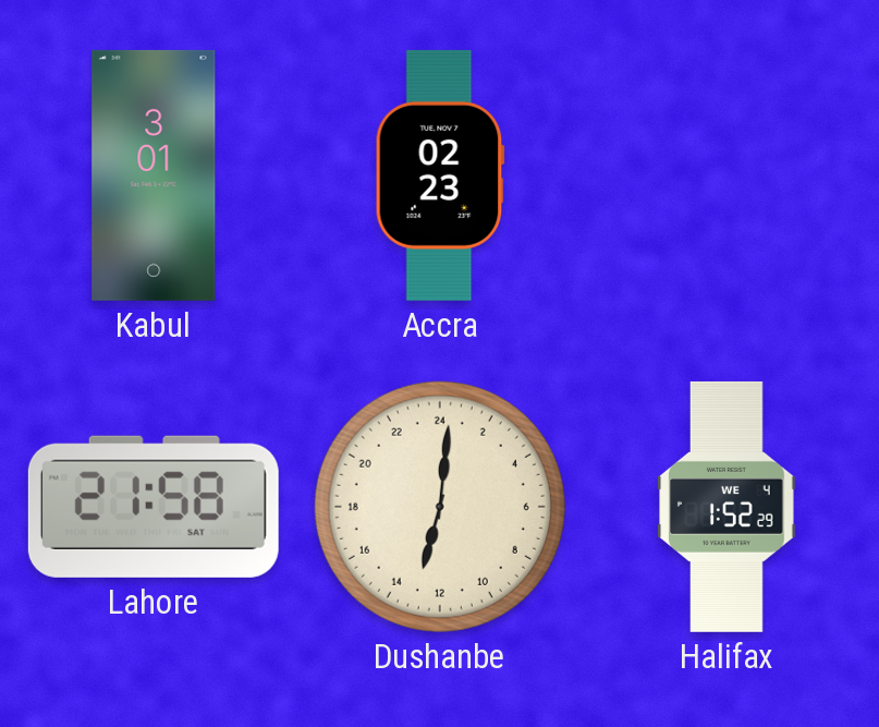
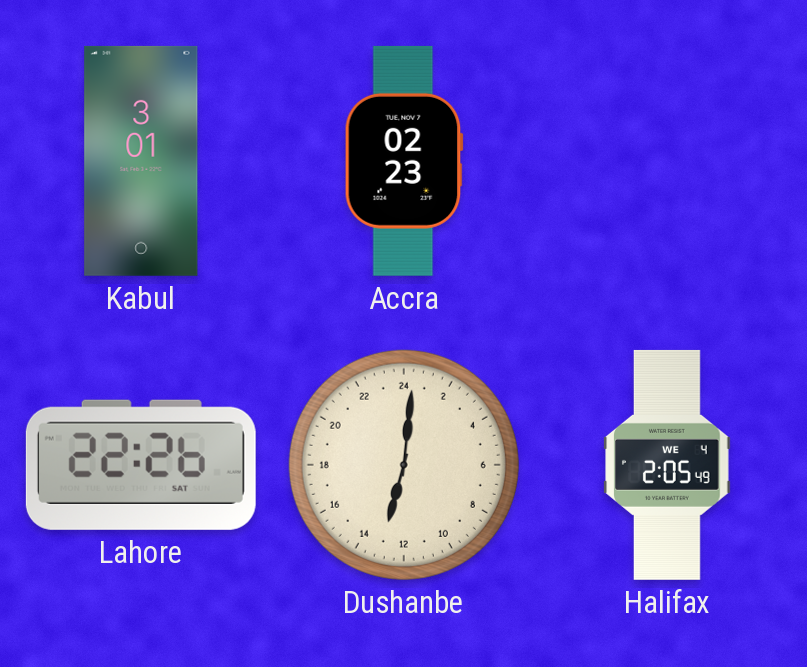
Lahore: 21:58 -> 22:26
Halifax: 1:52 -> 2:05
